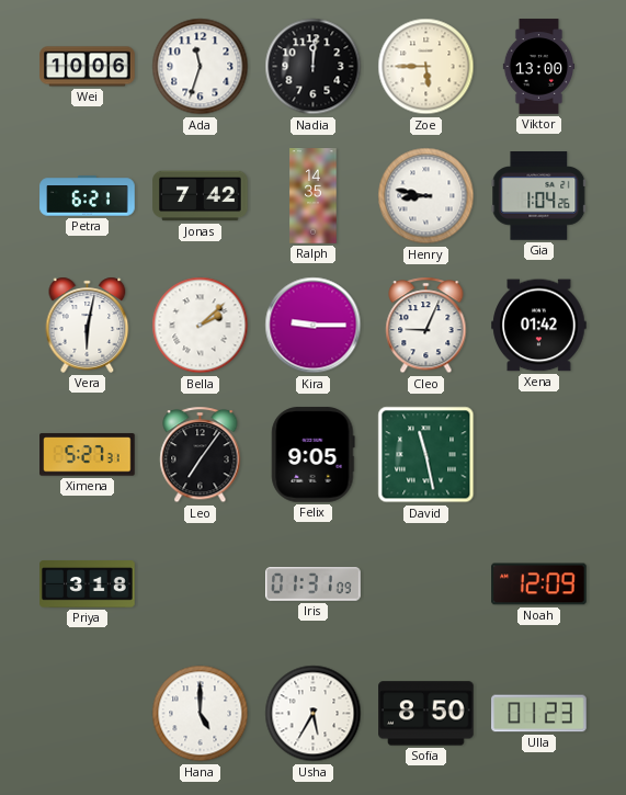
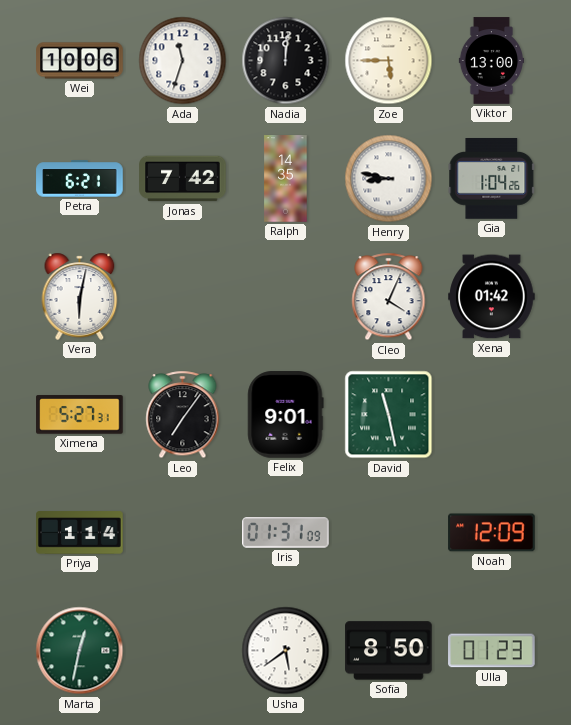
Bella: 2:08 -> none
Kira: 9:15 -> none
Cleo: 9:04 -> 4:04
Felix: 9:05 -> 9:01
Priya: 3:18 -> 1:14
Marta: none -> 12:32
Hana: 5:00 -> none
Usha: 5:35 -> 5:39
